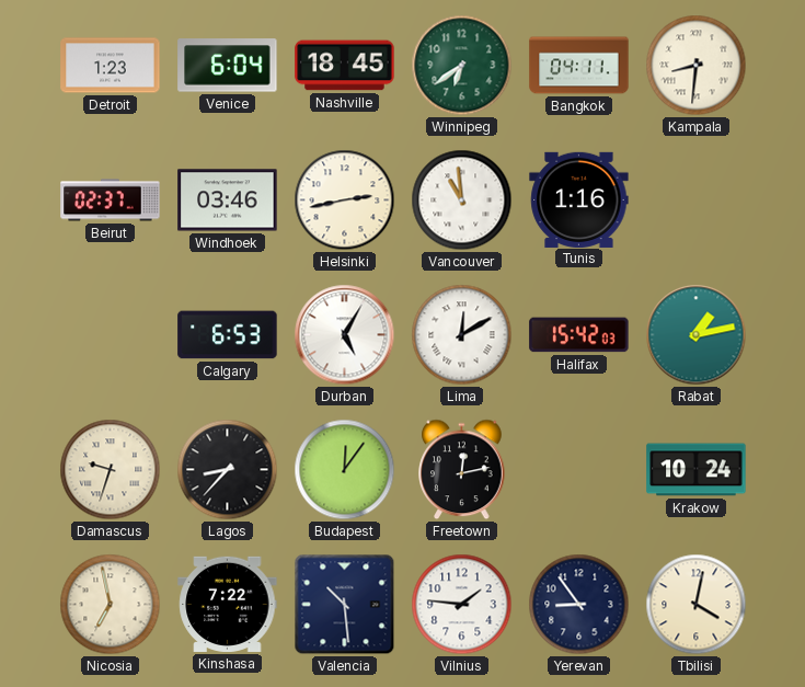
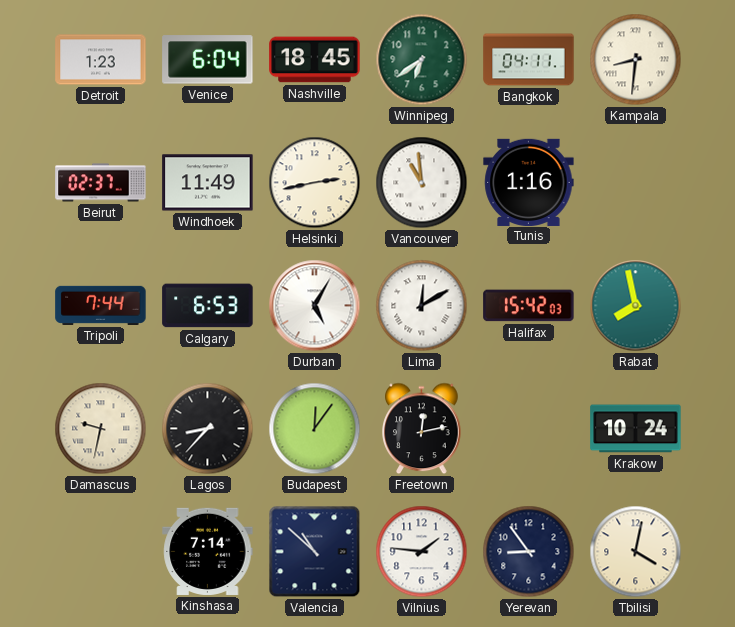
Windhoek: 03:46 -> 11:49
Tripoli: none -> 7:44
Rabat: 1:13 -> 7:58
Damascus: 9:33 -> 9:32
Nicosia: 6:58 -> none
Kinshasa: 7:22 -> 7:14
Valencia: 10:29 -> 10:52
